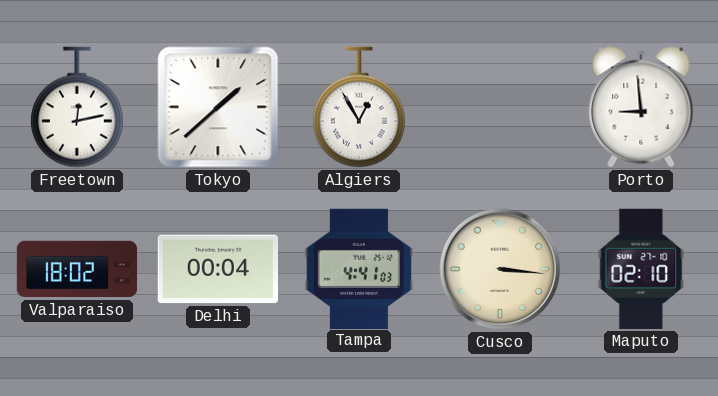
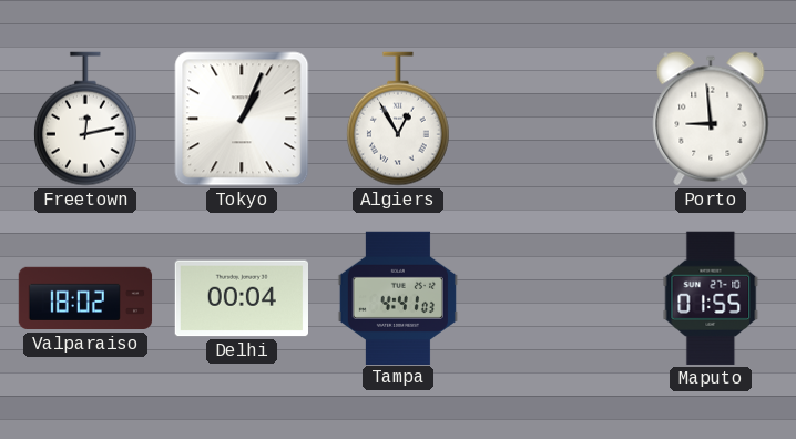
Tokyo: 1:38 -> 1:04
Cusco: 3:16 -> none
Maputo: 02:10 -> 01:55
